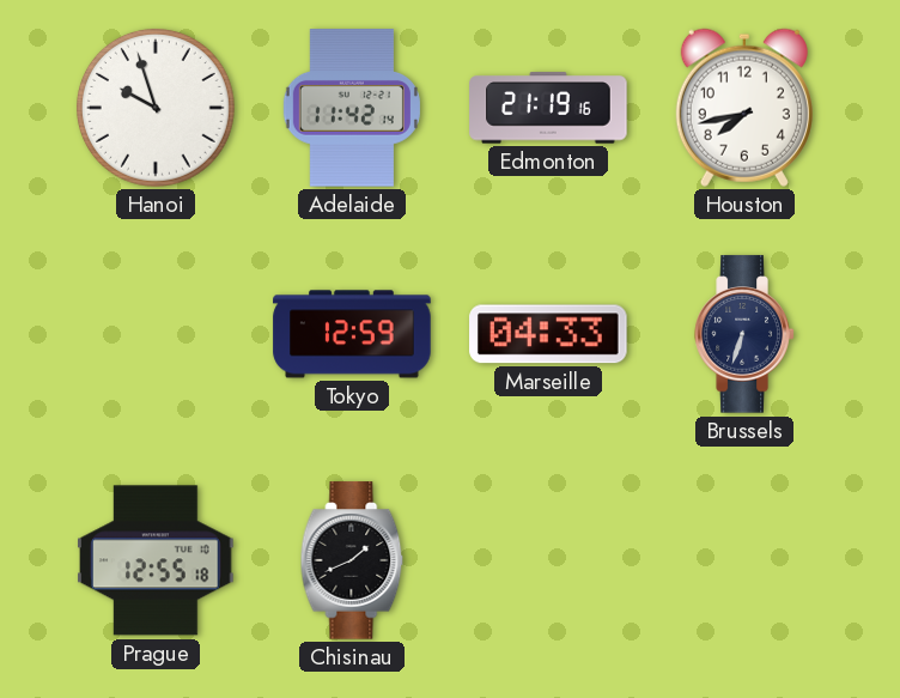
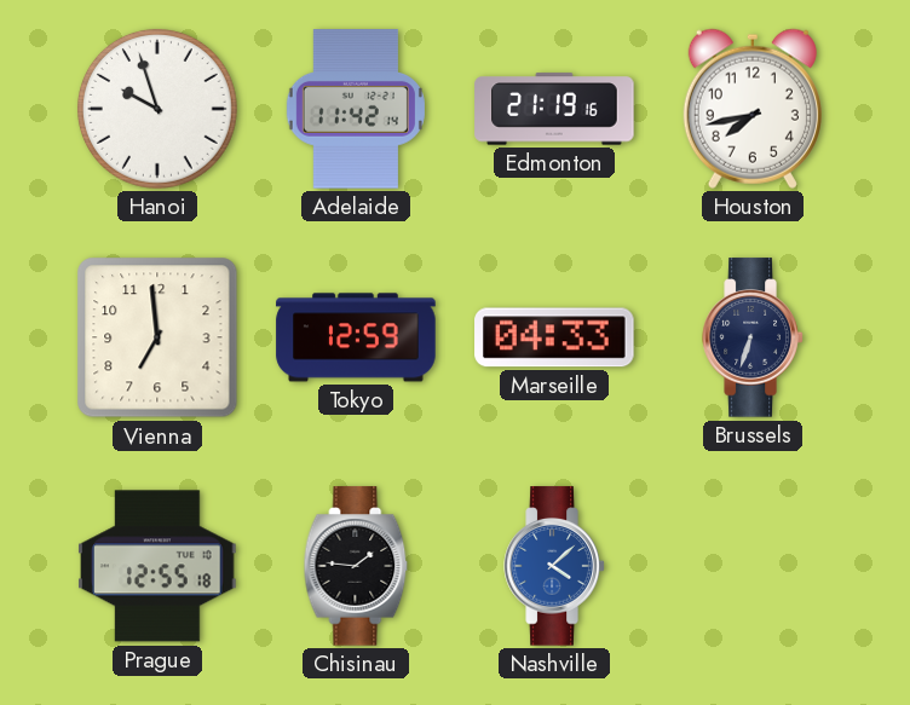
Vienna: none -> 6:59
Chisinau: 1:41 -> 1:46
Nashville: none -> 4:08
